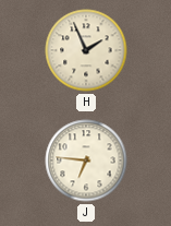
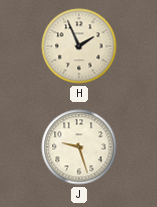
J: 6:46 -> 9:27
